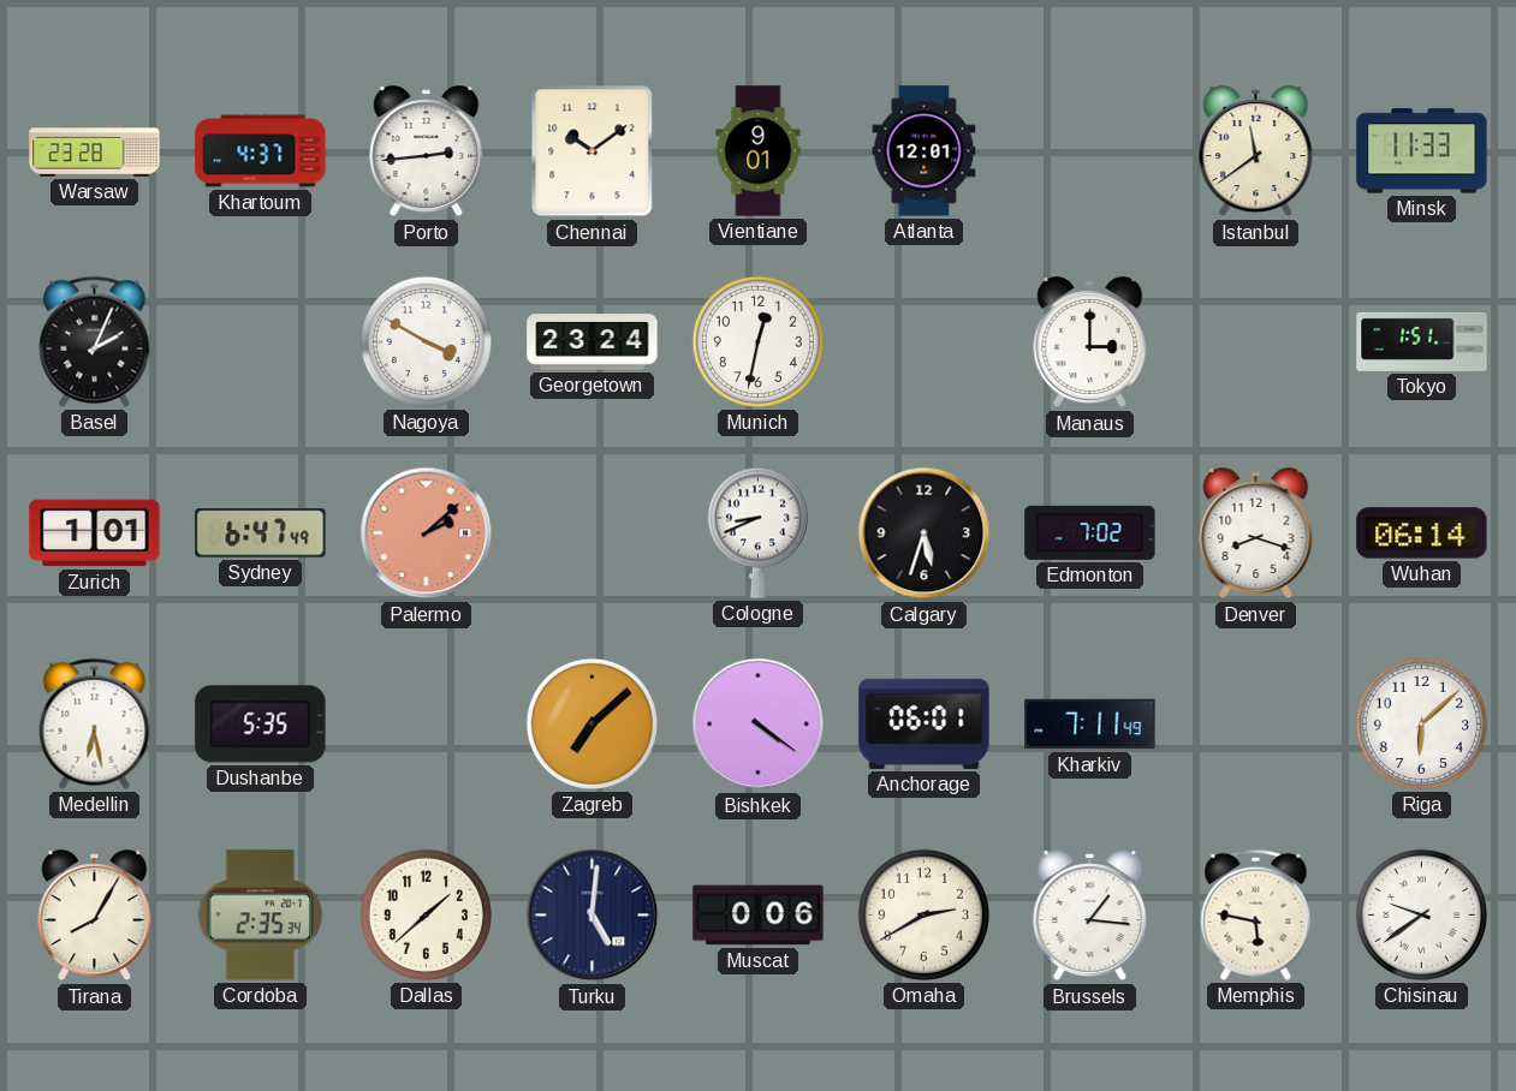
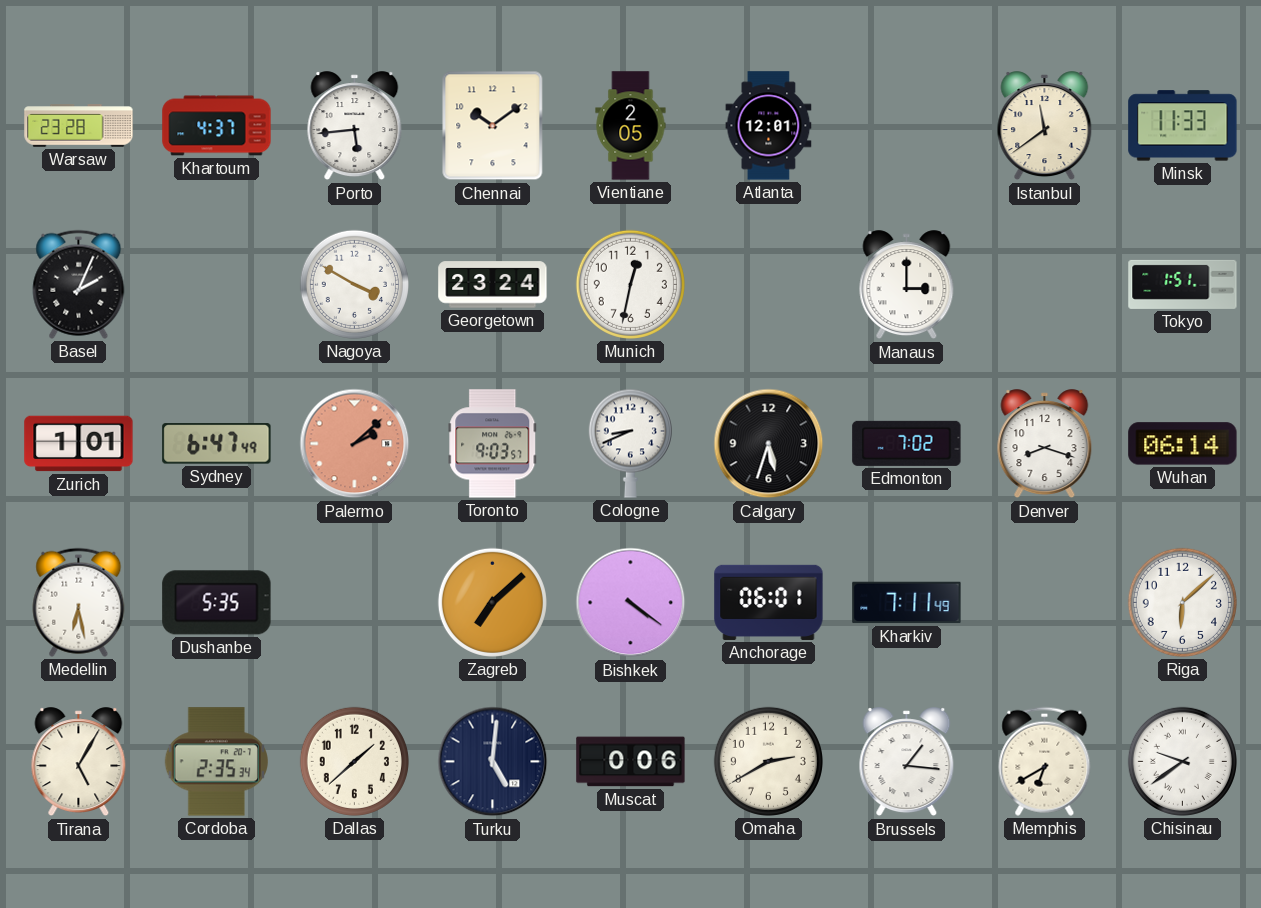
Porto: 2:44 -> 5:44
Vientiane: 9:01 -> 2:05
Toronto: none -> 9:03
Tirana: 8:05 -> 5:05
Memphis: 5:47 -> 6:40
